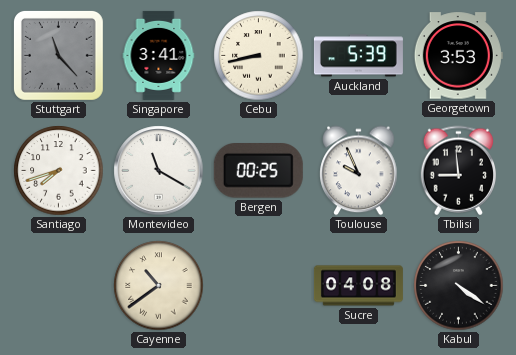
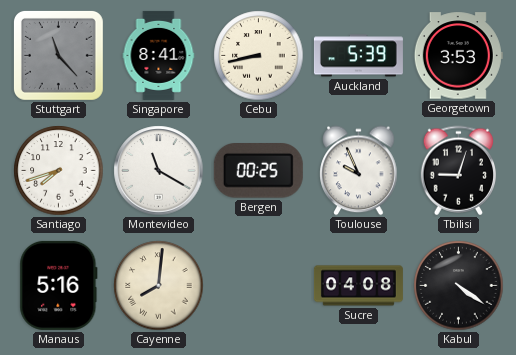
Singapore: 3:41 -> 8:41
Tbilisi: 8:59 -> 9:03
Manaus: none -> 5:16
Cayenne: 10:39 -> 8:01
